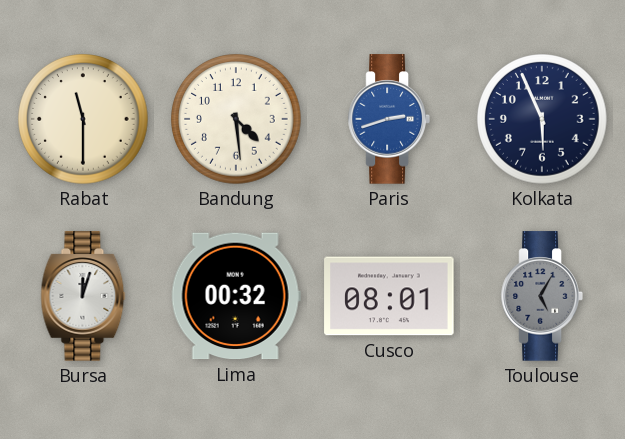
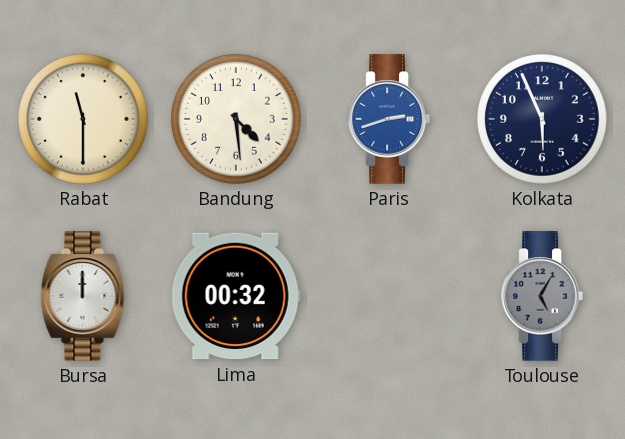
Bursa: 12:03 -> 12:00
Cusco: 08:01 -> none
